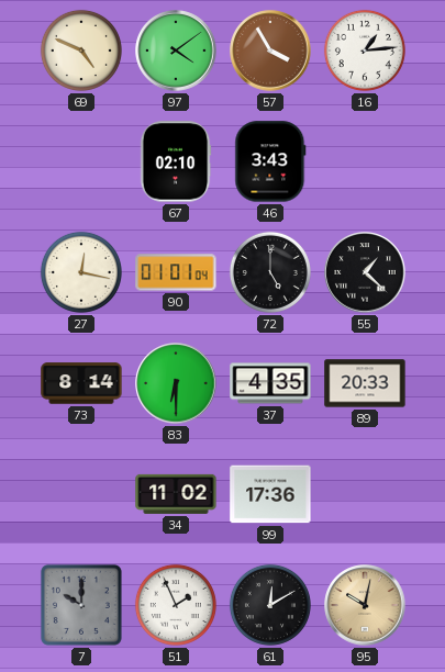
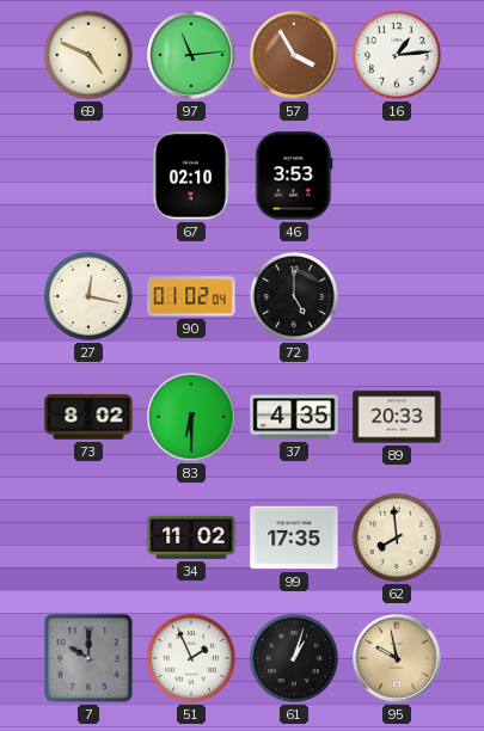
97: 4:09 -> 11:14
46: 3:43 -> 3:53
90: 01:01 -> 01:02
55: 1:22 -> none
73: 8:14 -> 8:02
99: 17:36 -> 17:35
62: none -> 7:59
61: 12:10 -> 1:03
95: 10:02 -> 9:58
